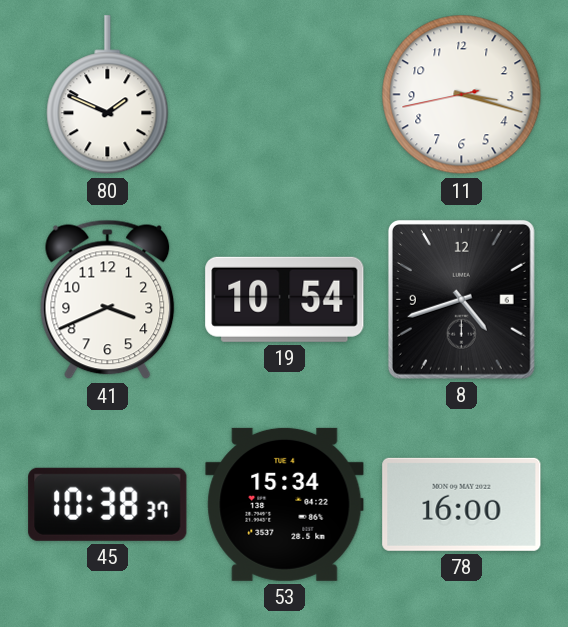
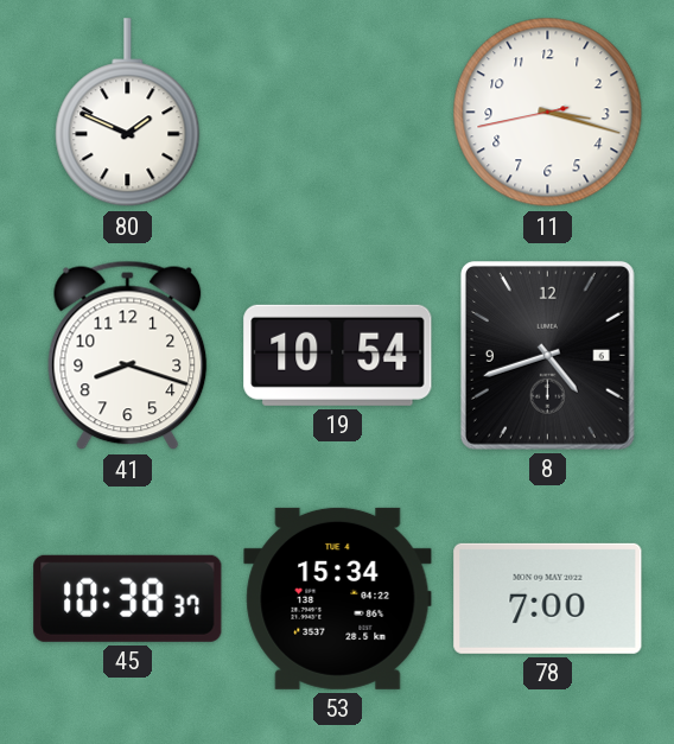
41: 3:41 -> 8:18
78: 16:00 -> 7:00
